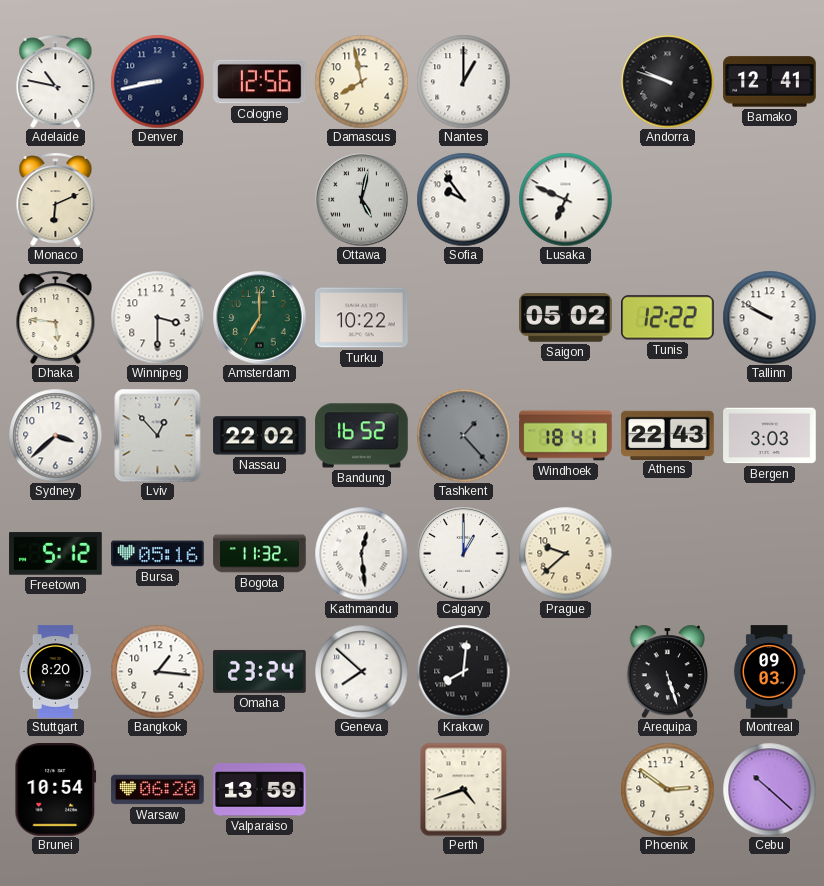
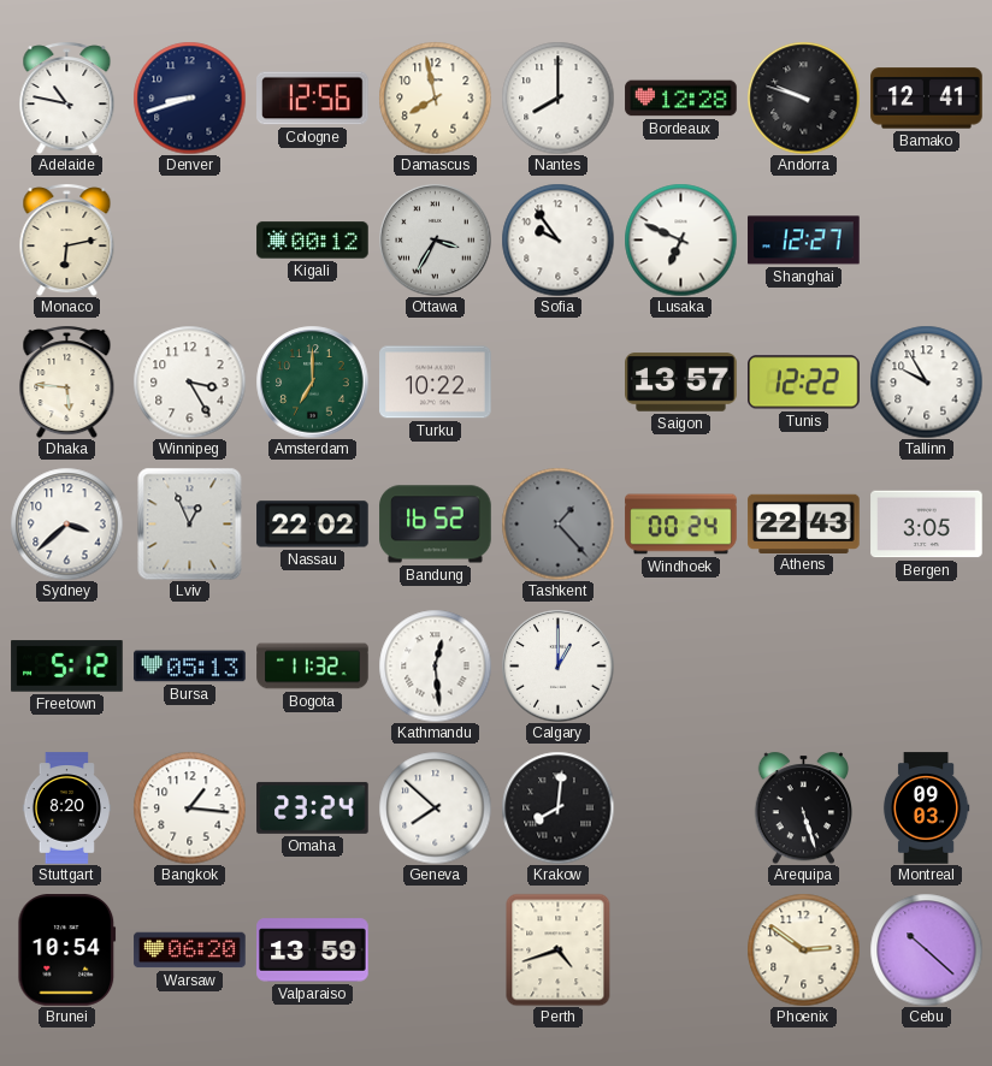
Denver: 8:43 -> 8:42
Nantes: 1:00 -> 8:00
Bordeaux: none -> 12:28
Monaco: 6:11 -> 6:13
Kigali: none -> 00:12
Ottawa: 5:02 -> 3:35
Shanghai: none -> 12:27
Winnipeg: 3:30 -> 3:25
Saigon: 05:02 -> 13:57
Tallinn: 9:50 -> 9:55
Lviv: 12:53 -> 12:56
Windhoek: 18:41 -> 00:24
Bergen: 3:03 -> 3:05
Bursa: 05:16 -> 05:13
Prague: 9:38 -> none
